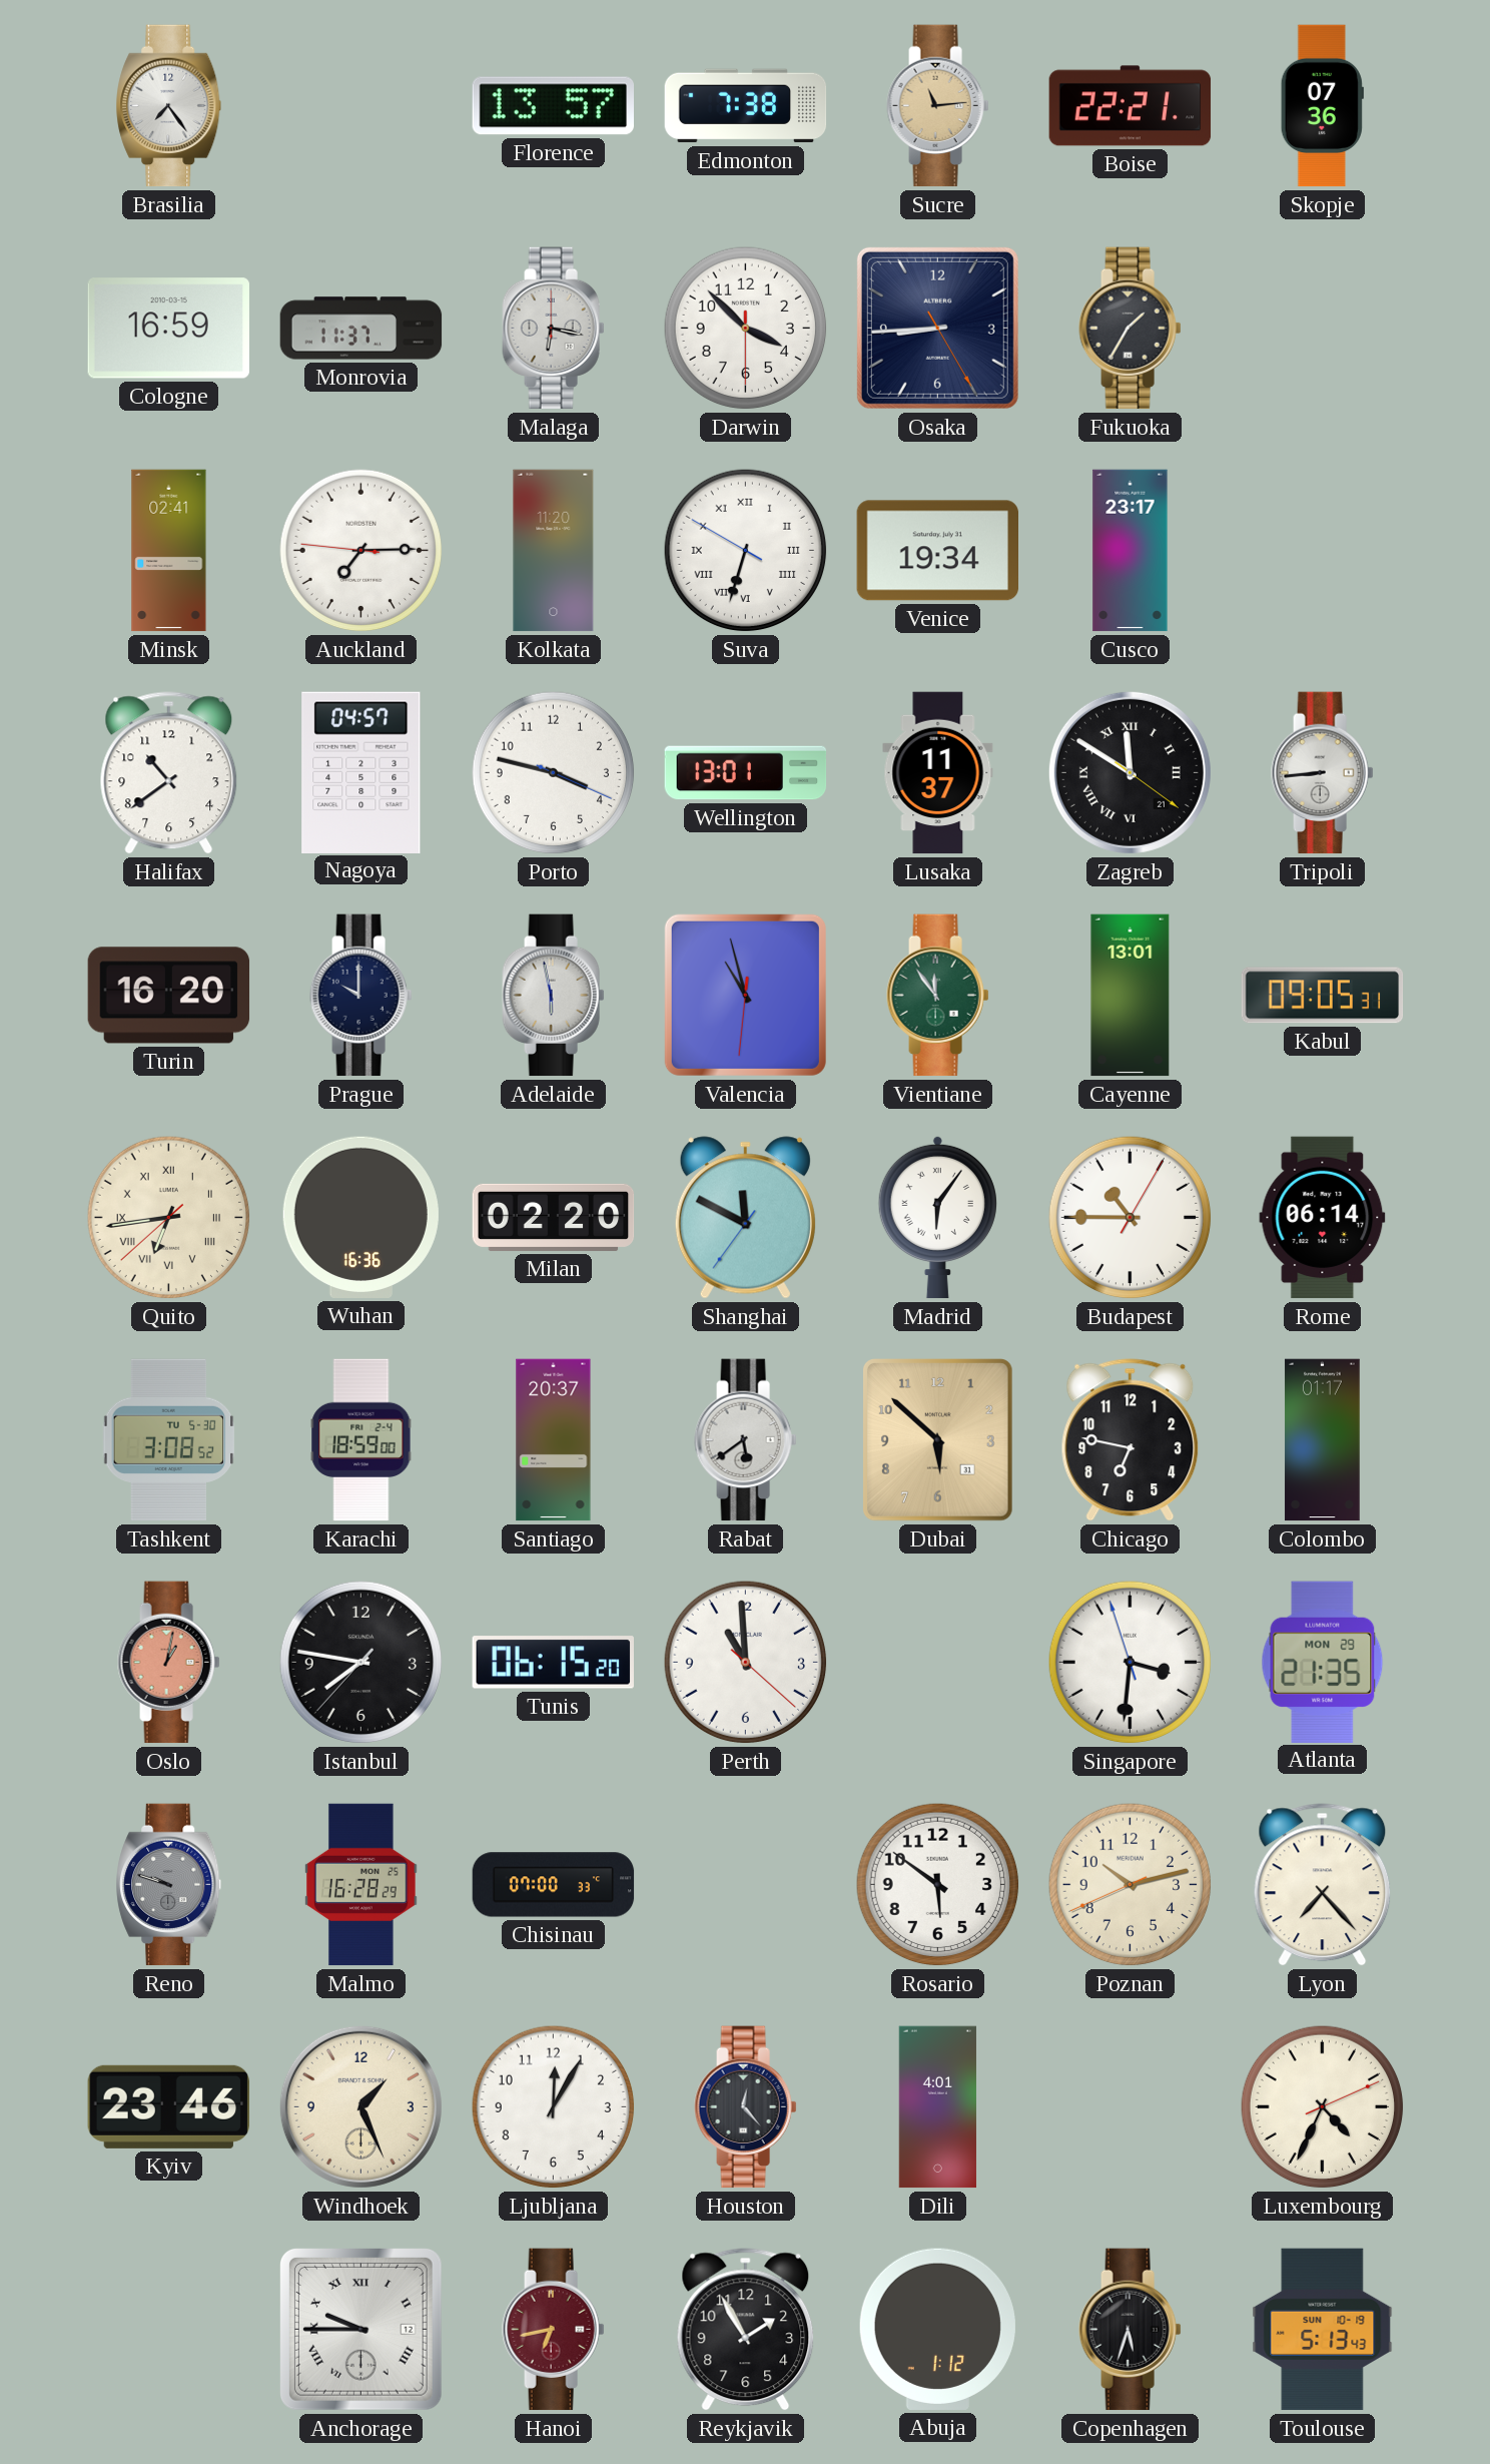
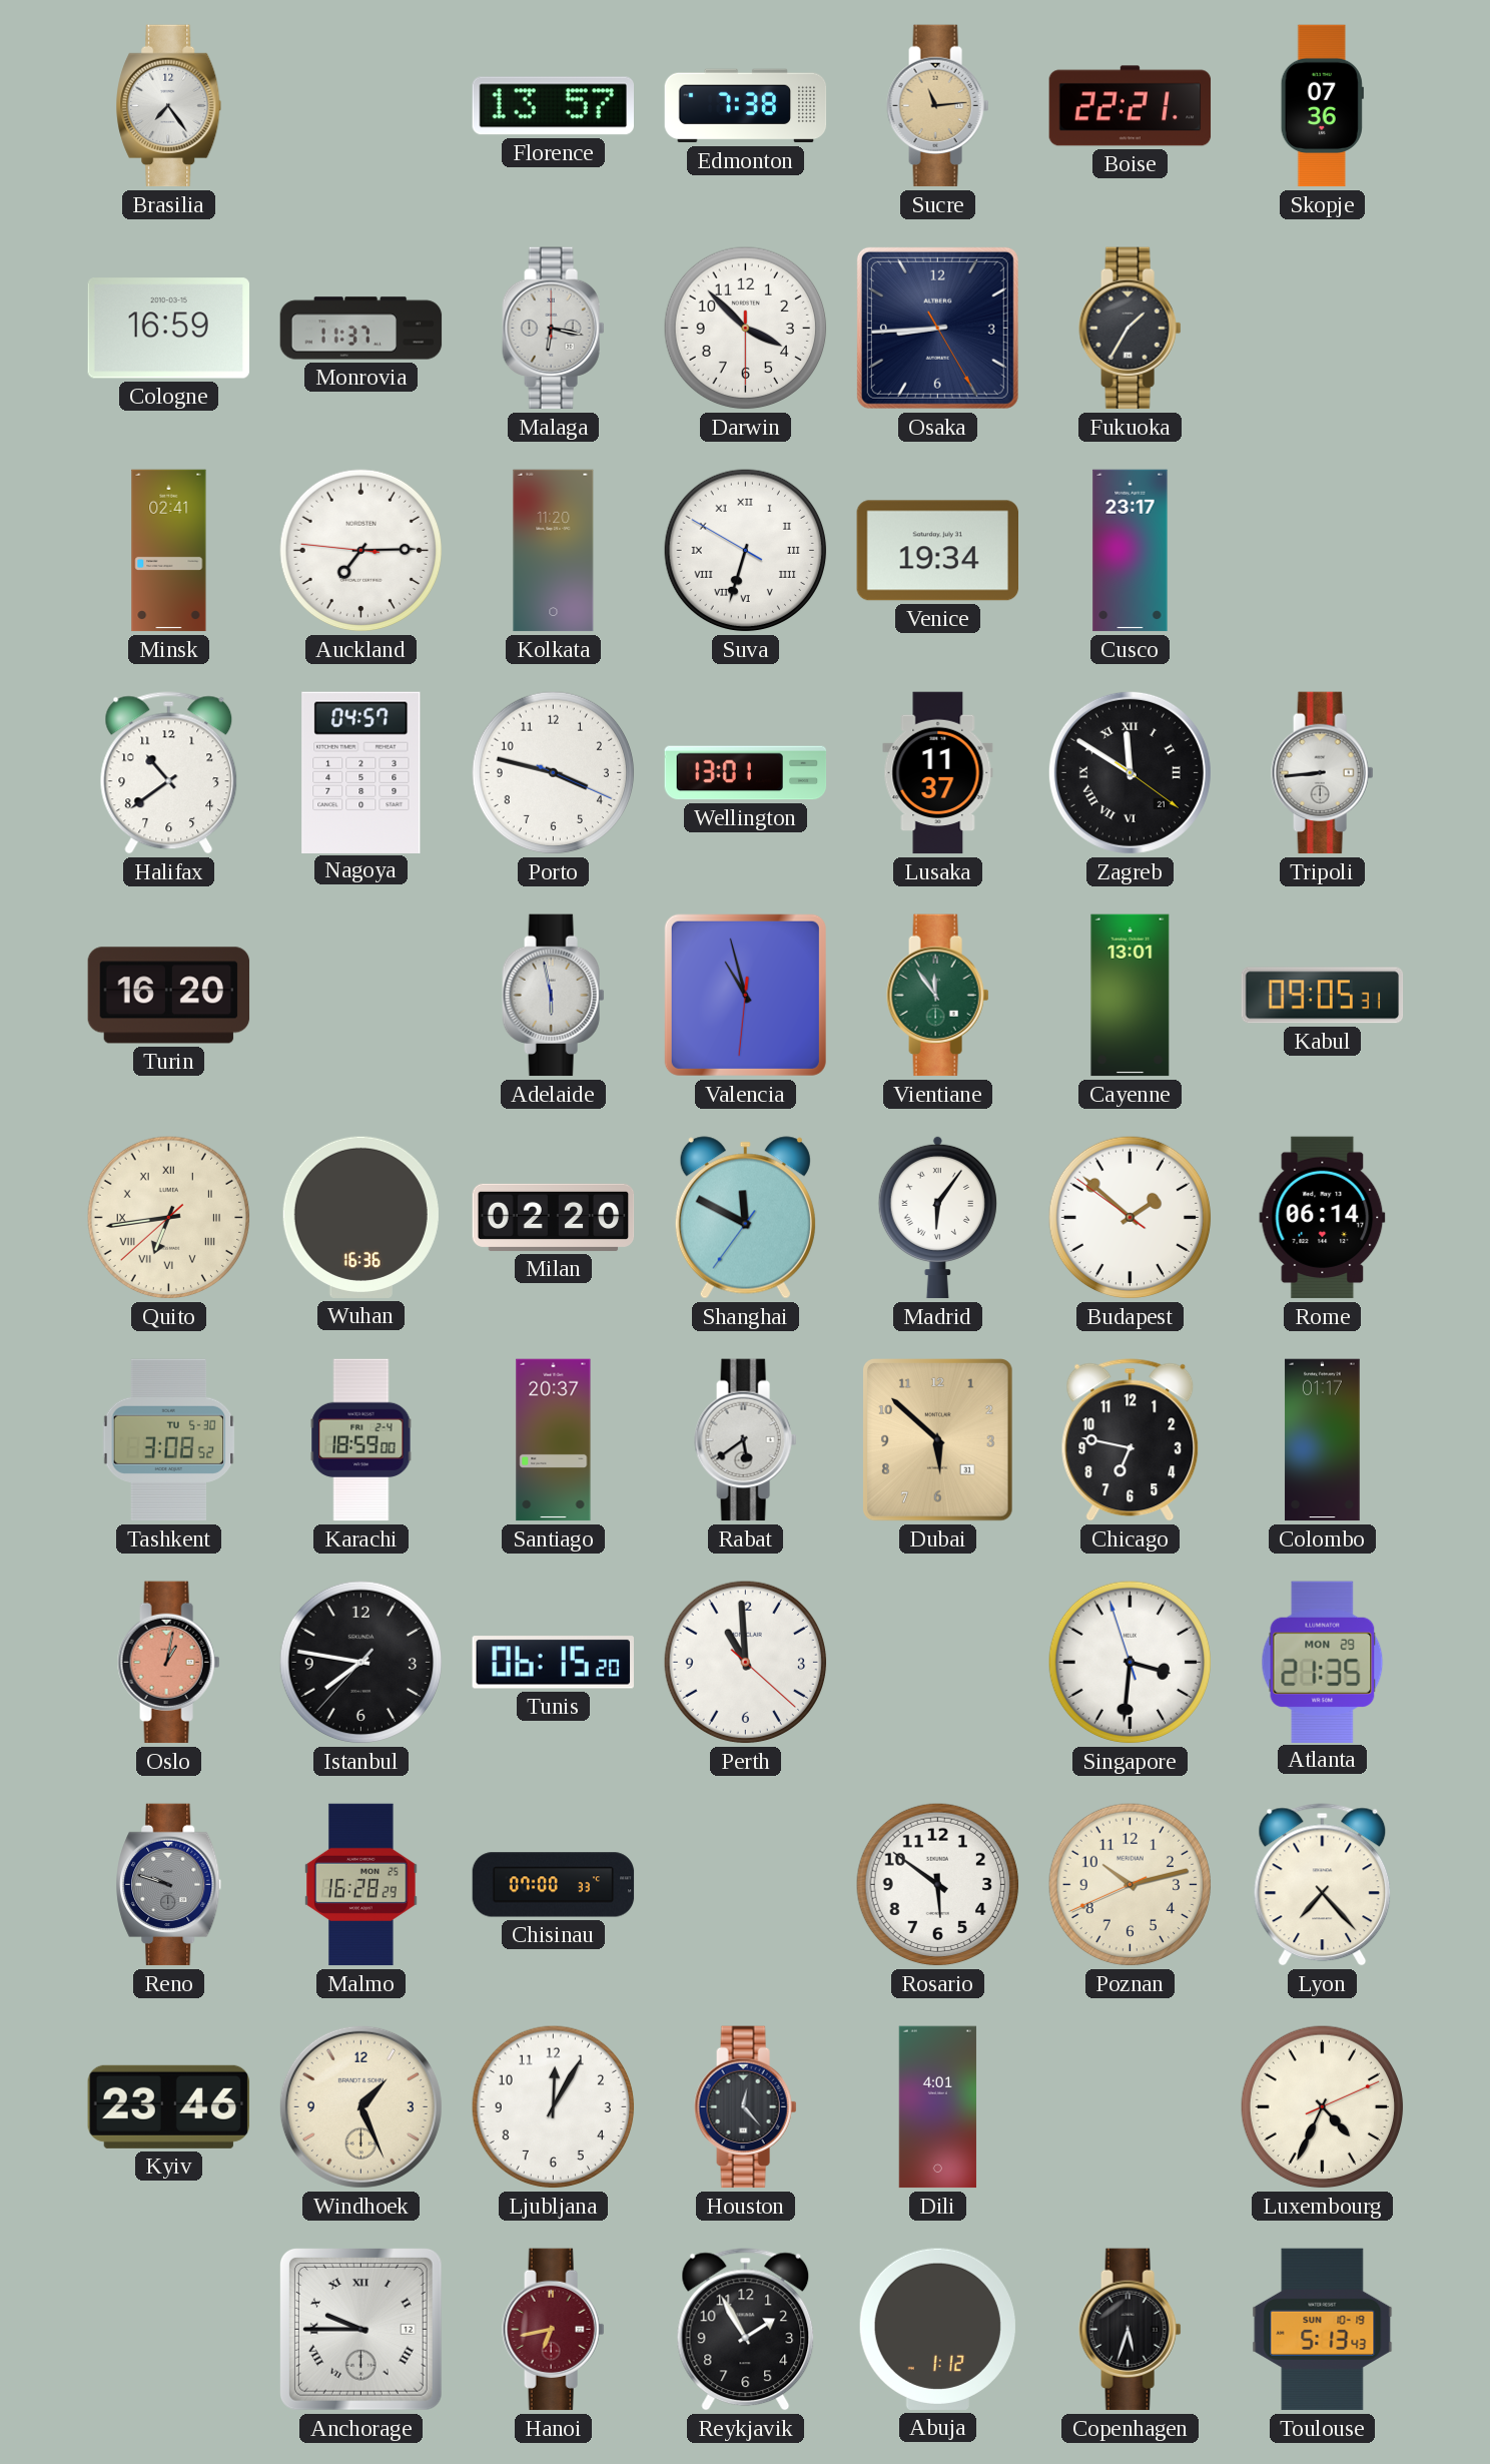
Prague: 10:00 -> none
Budapest: 10:45 -> 1:51
